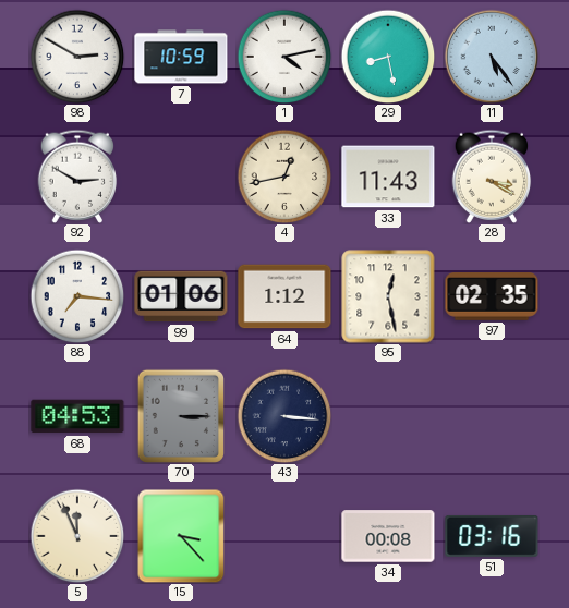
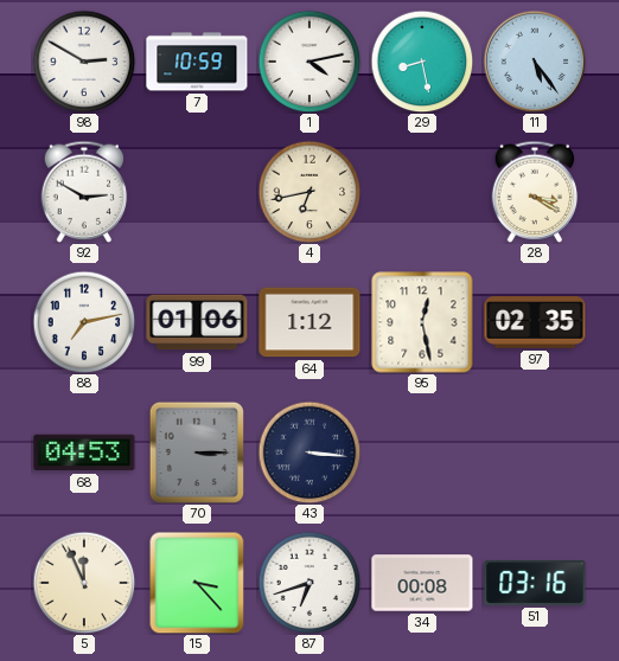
4: 12:43 -> 6:43
33: 11:43 -> none
88: 7:16 -> 7:13
87: none -> 6:42
